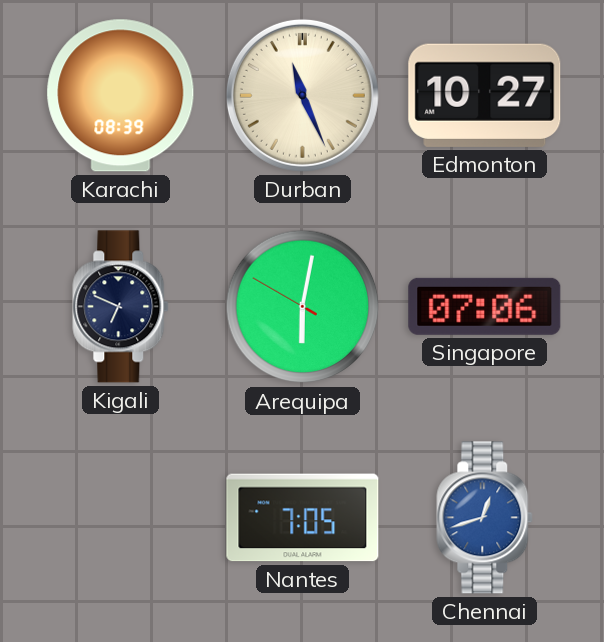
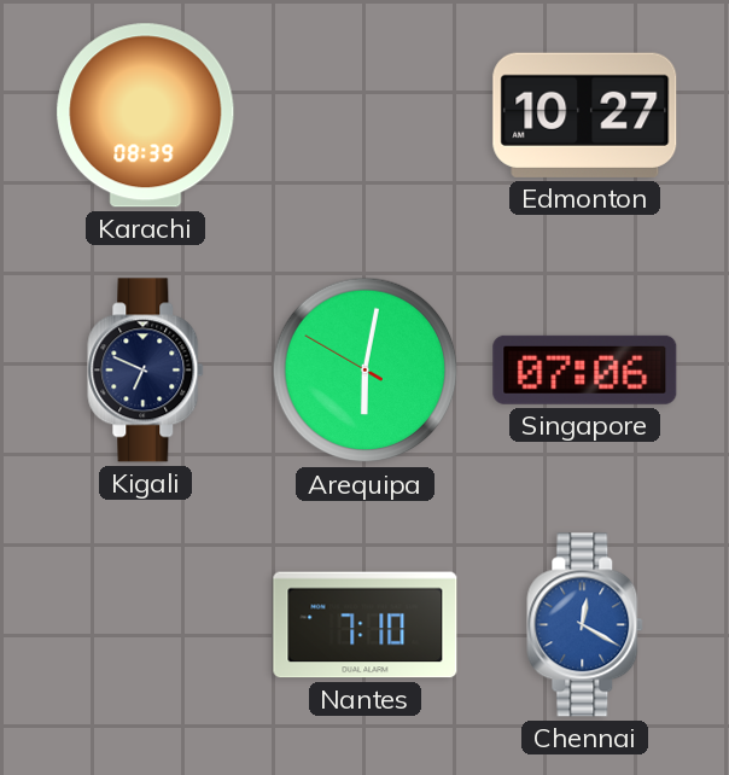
Durban: 11:26 -> none
Nantes: 7:05 -> 7:10
Chennai: 12:42 -> 12:20
